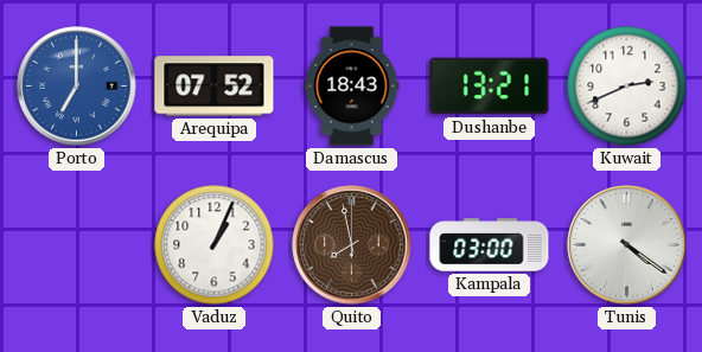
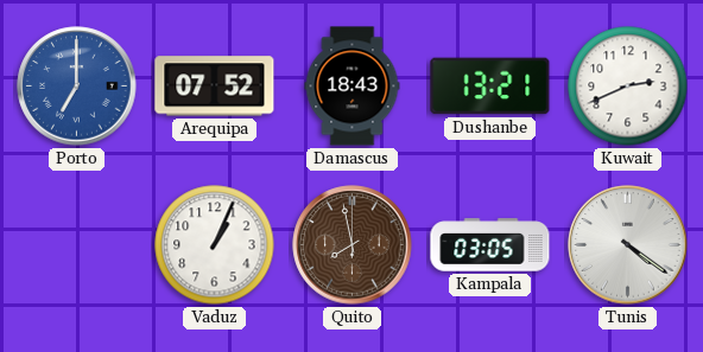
Kampala: 03:00 -> 03:05
